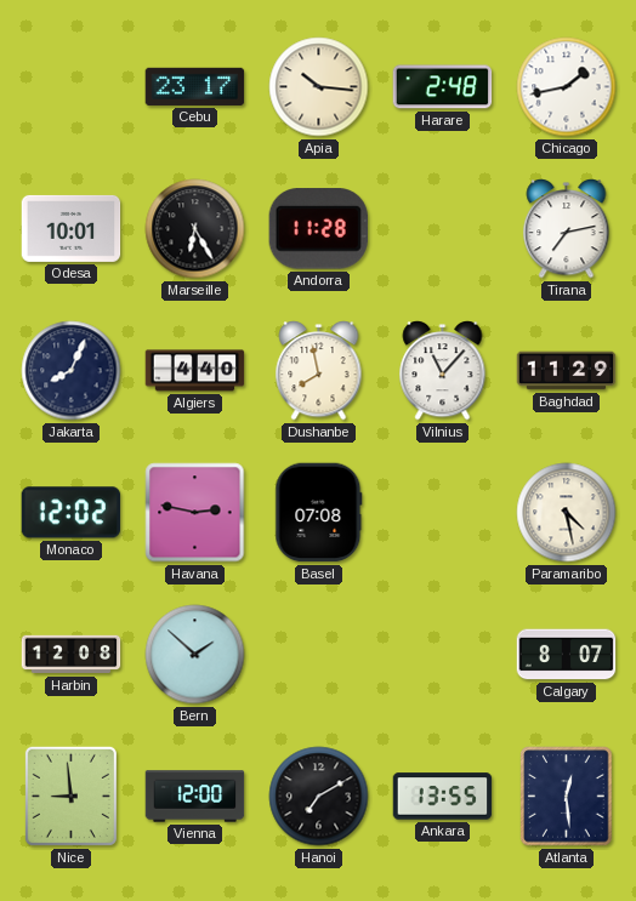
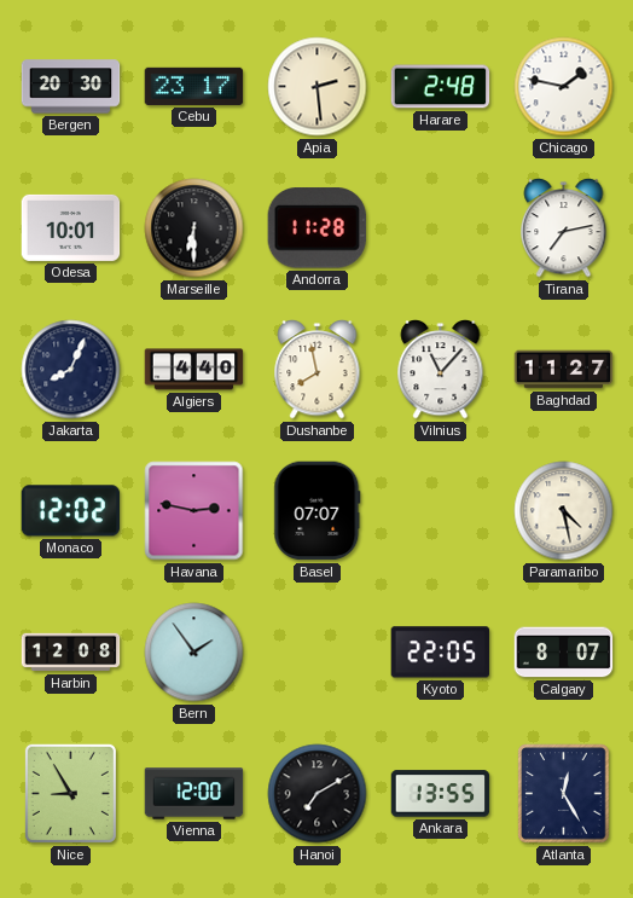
Bergen: none -> 20:30
Apia: 10:16 -> 2:29
Chicago: 1:43 -> 1:47
Marseille: 6:25 -> 6:30
Baghdad: 11:29 -> 11:27
Basel: 07:08 -> 07:07
Bern: 1:52 -> 1:54
Kyoto: none -> 22:05
Nice: 8:59 -> 8:55
Atlanta: 12:29 -> 12:25
